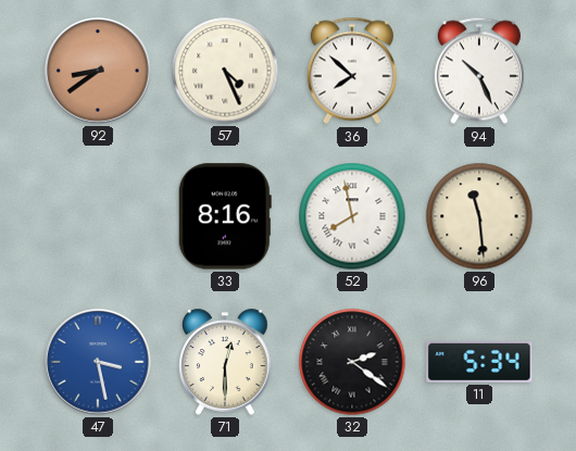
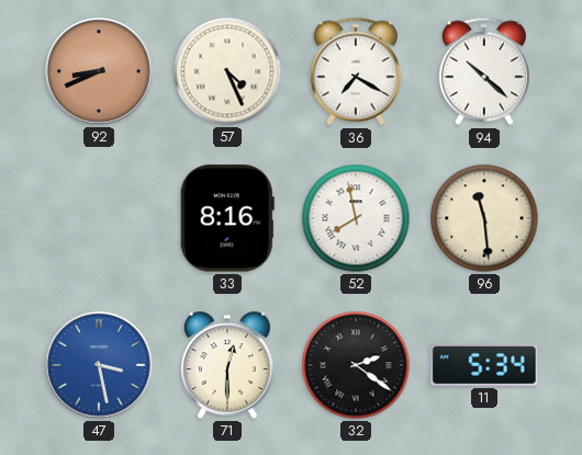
92: 8:39 -> 8:41
36: 7:52 -> 7:20
94: 10:26 -> 10:22
